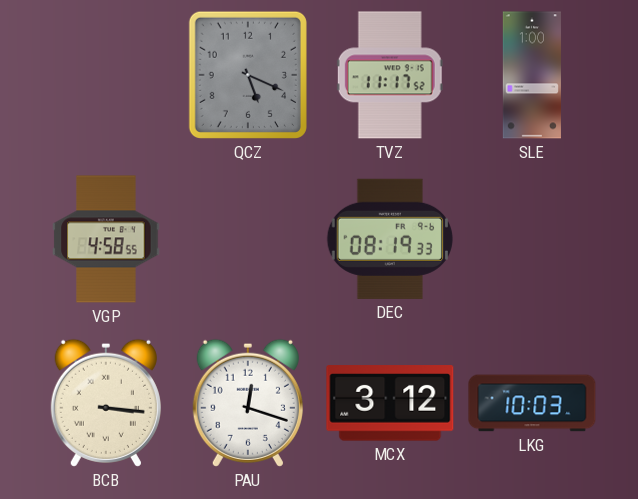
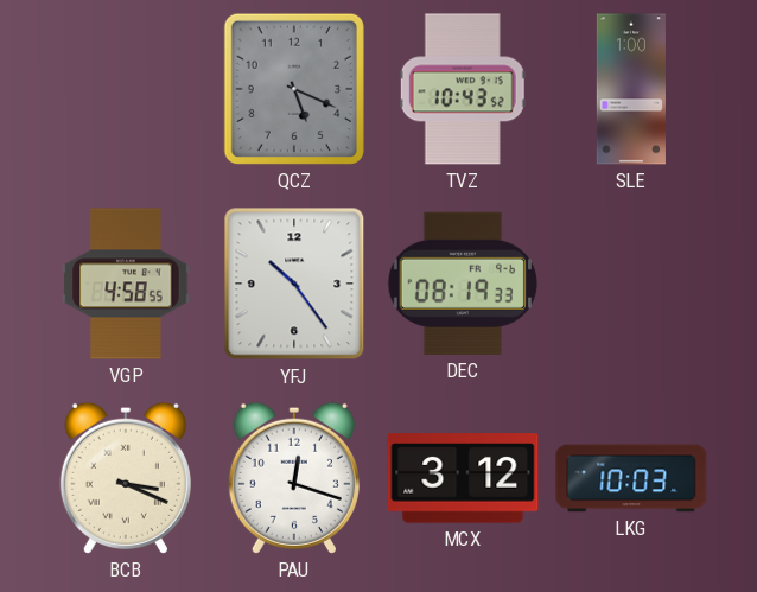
TVZ: 11:17 -> 10:43
YFJ: none -> 10:24
BCB: 3:16 -> 3:19
